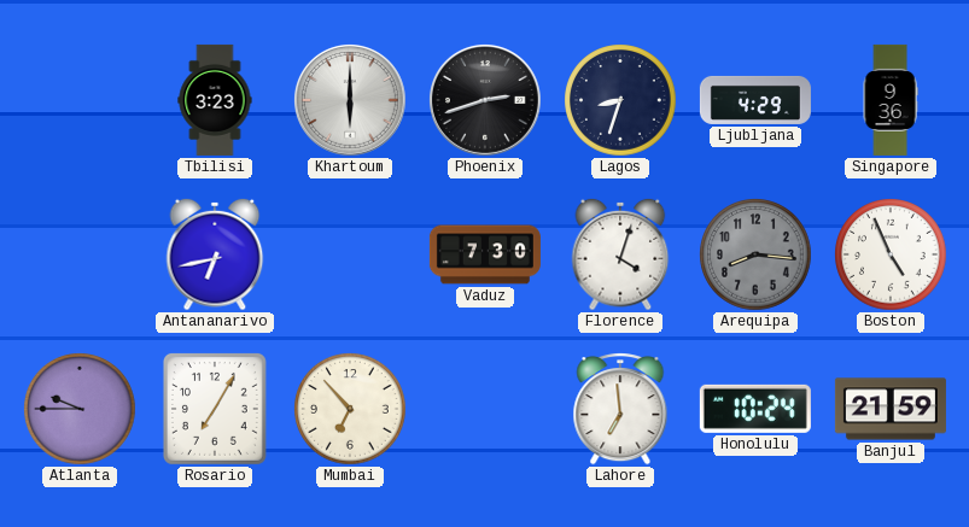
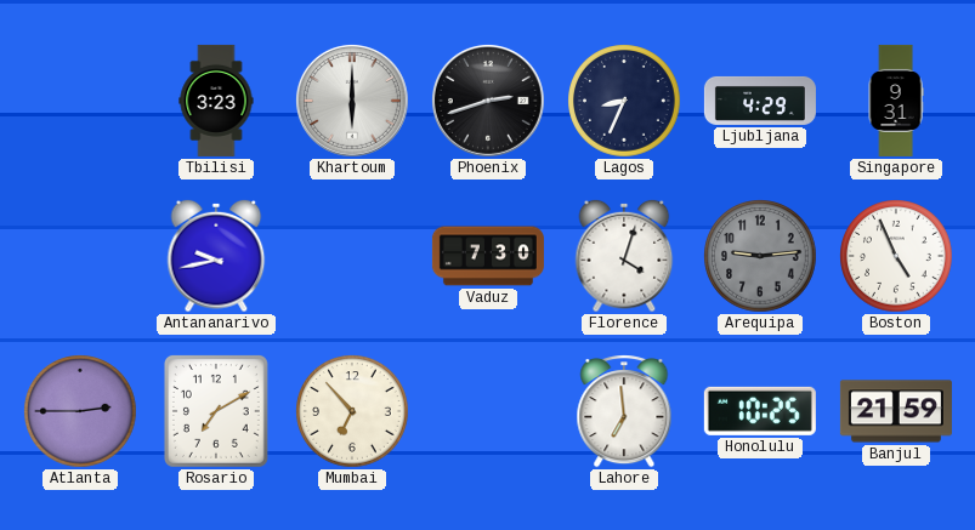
Lagos: 8:33 -> 8:34
Singapore: 9:36 -> 9:31
Antananarivo: 6:43 -> 9:43
Arequipa: 8:16 -> 9:14
Atlanta: 9:45 -> 2:45
Rosario: 7:05 -> 7:10
Honolulu: 10:24 -> 10:25
